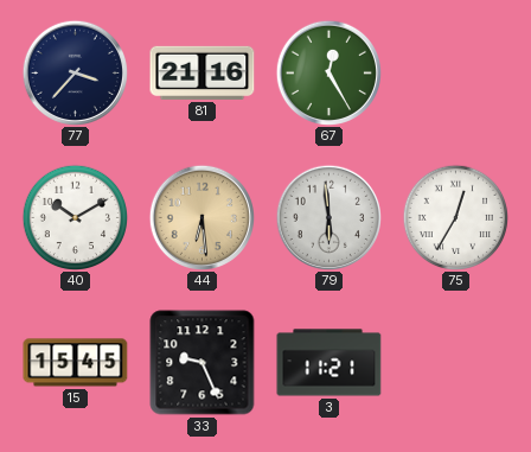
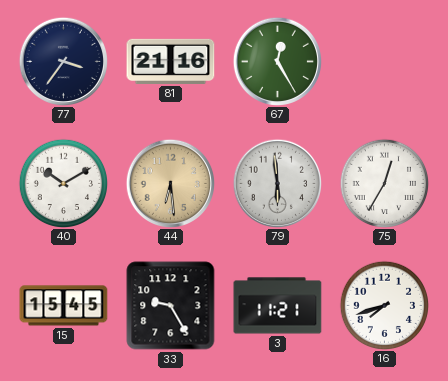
77: 3:37 -> 3:36
33: 9:26 -> 9:25
16: none -> 7:42
